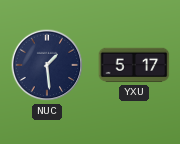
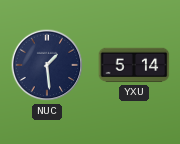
YXU: 5:17 -> 5:14
